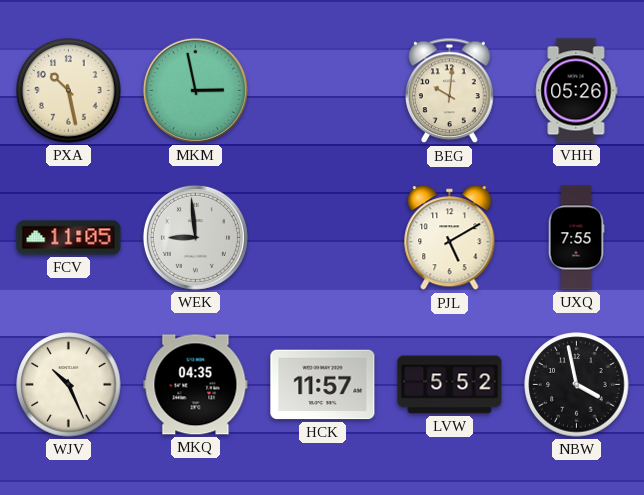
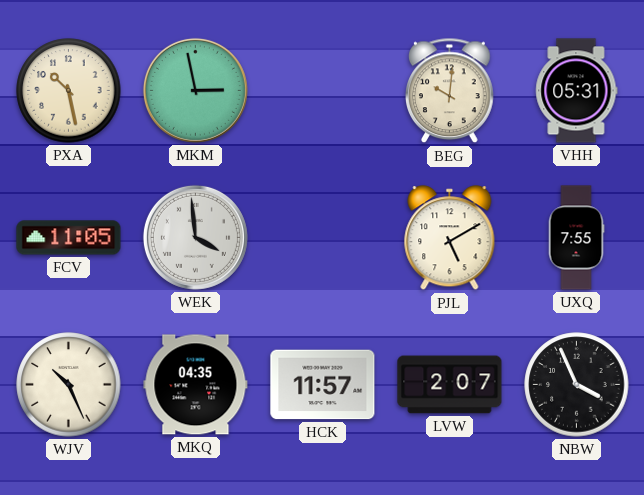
VHH: 05:26 -> 05:31
WEK: 8:59 -> 3:59
LVW: 5:52 -> 2:07
NBW: 3:58 -> 3:56
